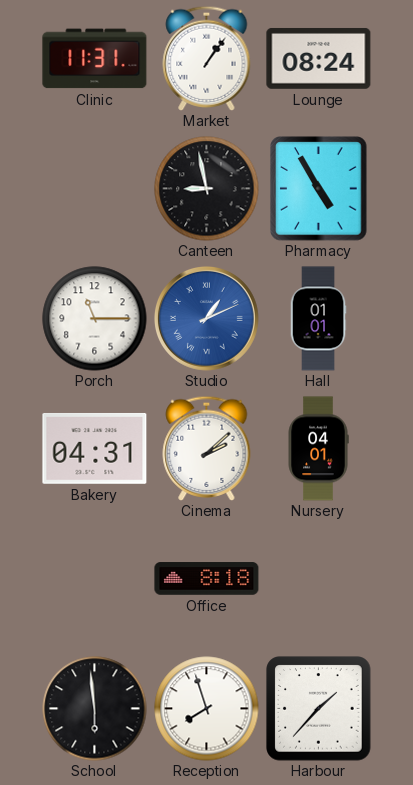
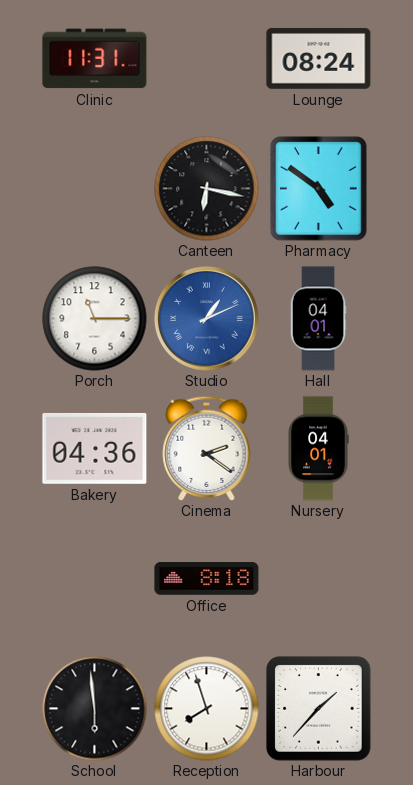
Market: 1:06 -> none
Canteen: 8:58 -> 6:17
Pharmacy: 4:55 -> 4:51
Hall: 01:01 -> 04:01
Bakery: 04:31 -> 04:36
Cinema: 2:08 -> 2:21
